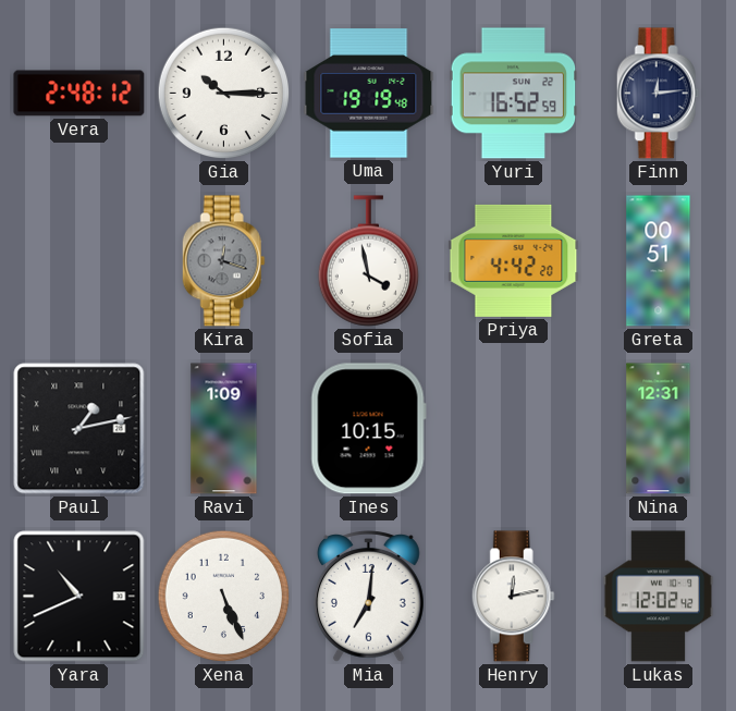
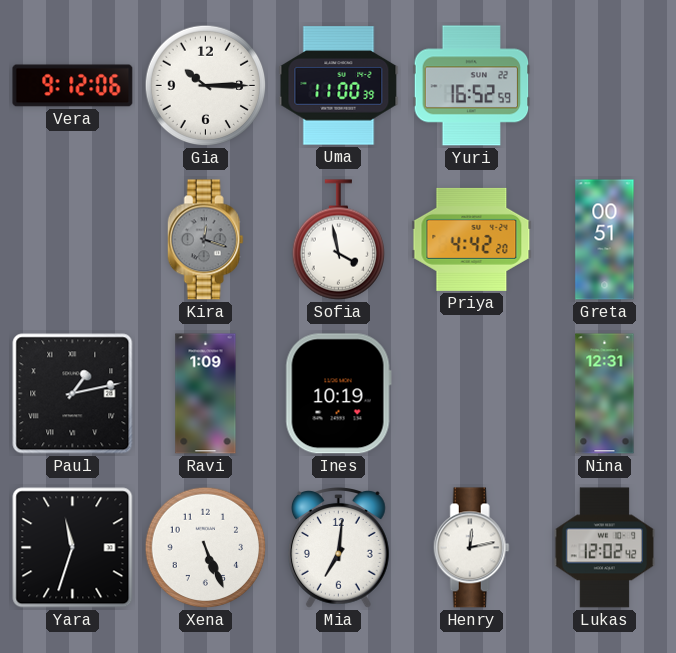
Vera: 2:48 -> 9:12
Uma: 19:19 -> 11:00
Finn: 12:14 -> none
Ines: 10:15 -> 10:19
Yara: 10:41 -> 11:33
